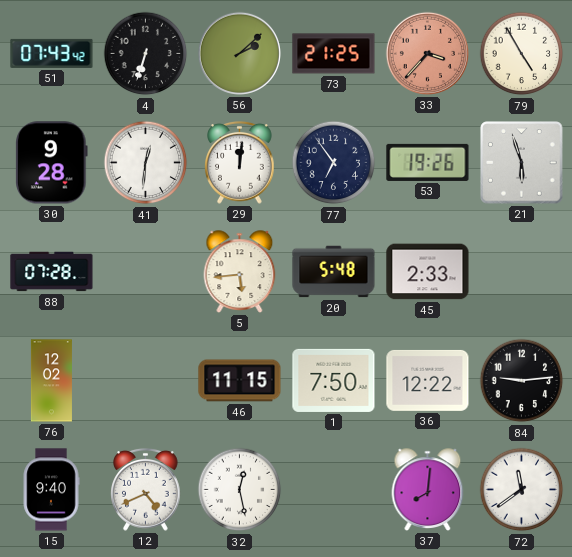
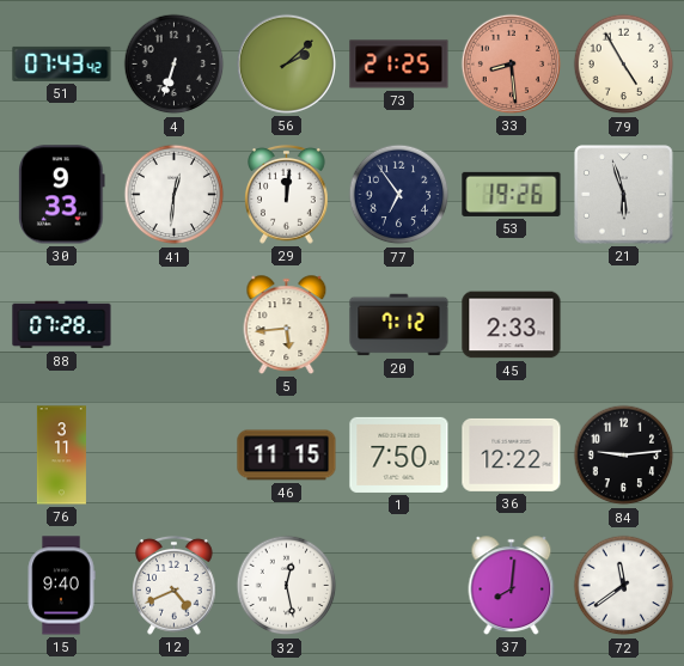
33: 3:37 -> 8:29
30: 9:28 -> 9:33
20: 5:48 -> 7:12
76: 12:02 -> 3:11
